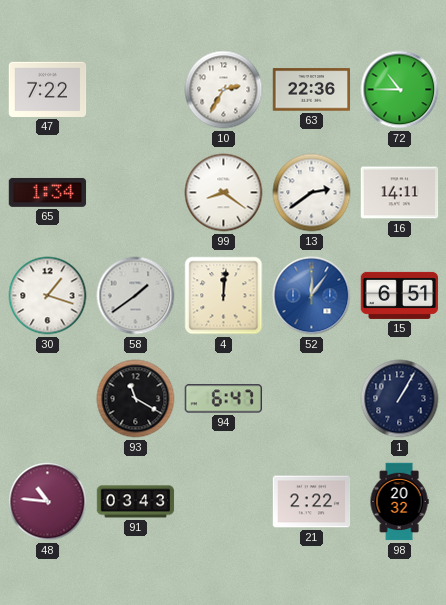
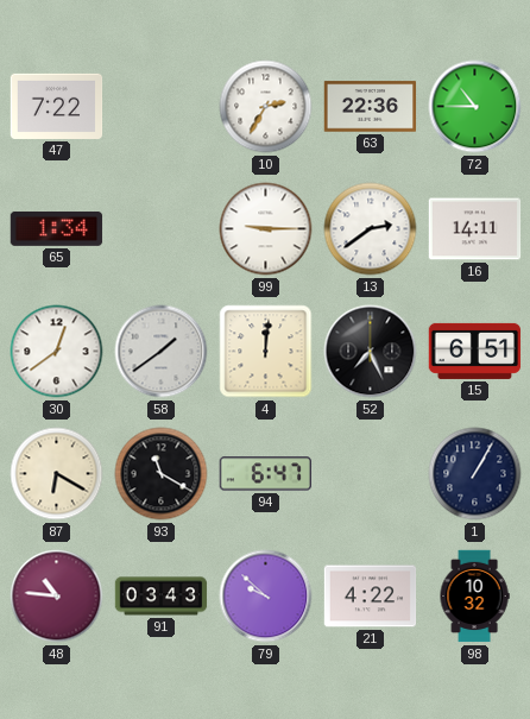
99: 8:21 -> 9:15
30: 1:18 -> 12:39
52: 12:06 -> 7:26
52 dial: blue -> black
87: none -> 6:20
79: none -> 9:52
21: 2:22 -> 4:22
98: 20:32 -> 10:32
